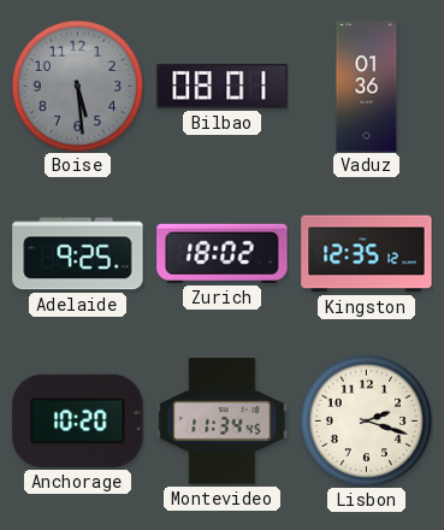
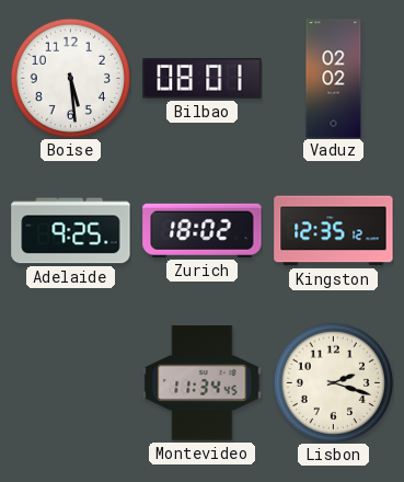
Boise dial: grey -> white
Vaduz: 01:36 -> 02:02
Anchorage: 10:20 -> none
